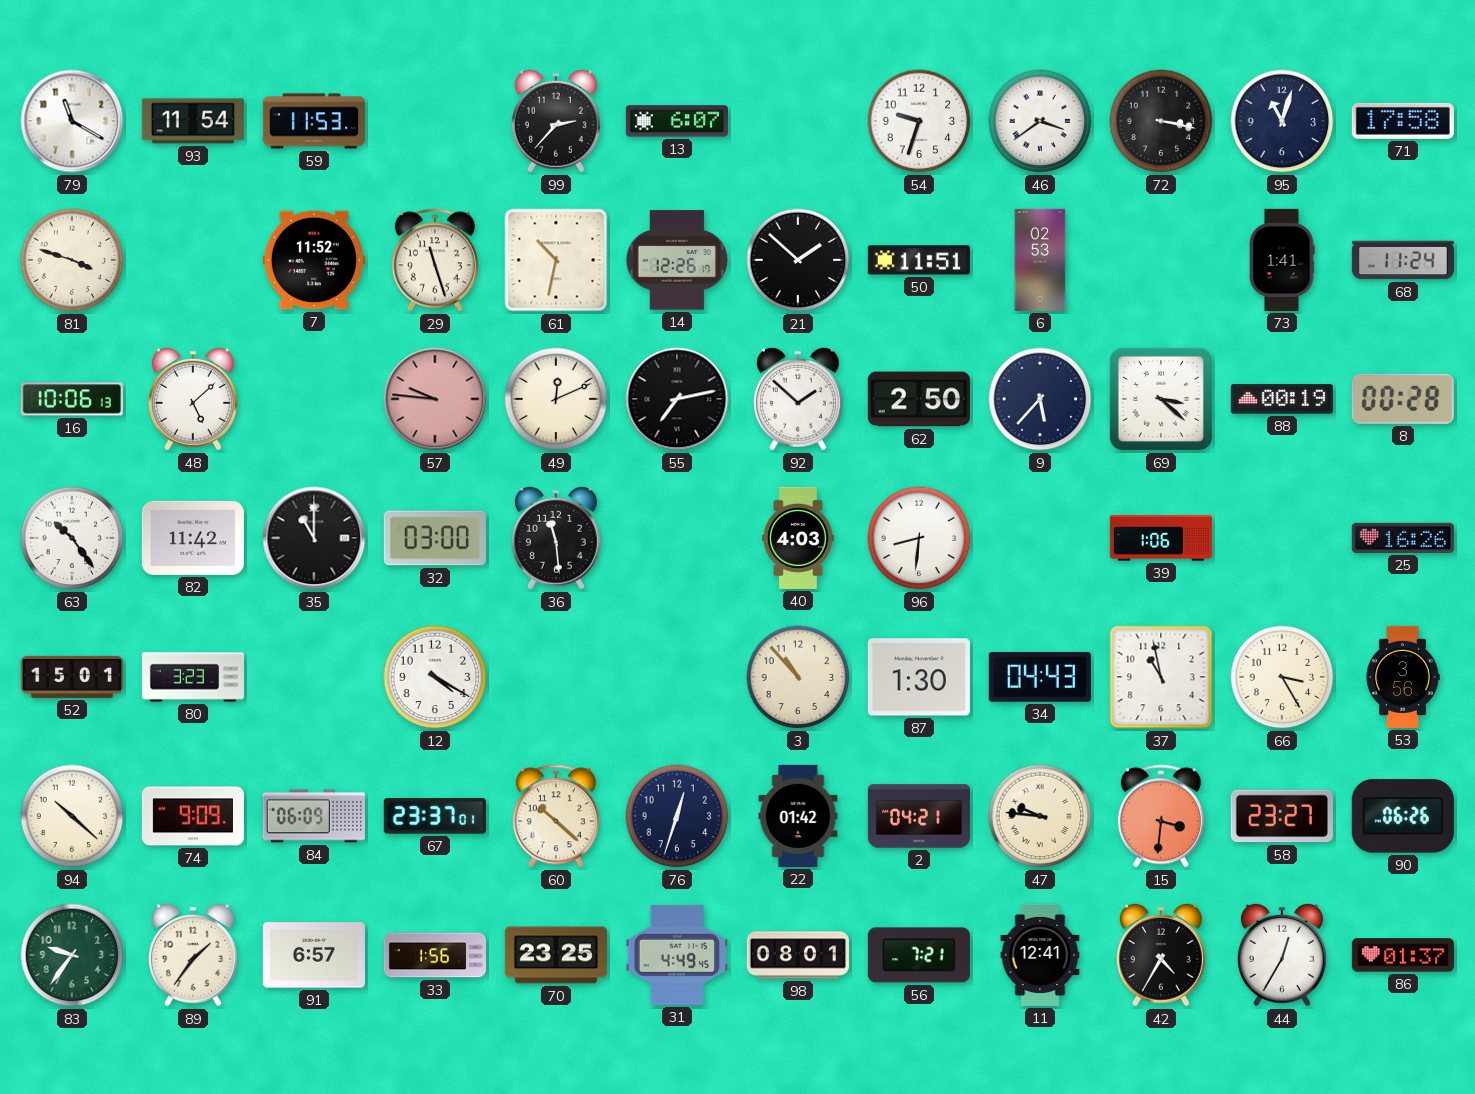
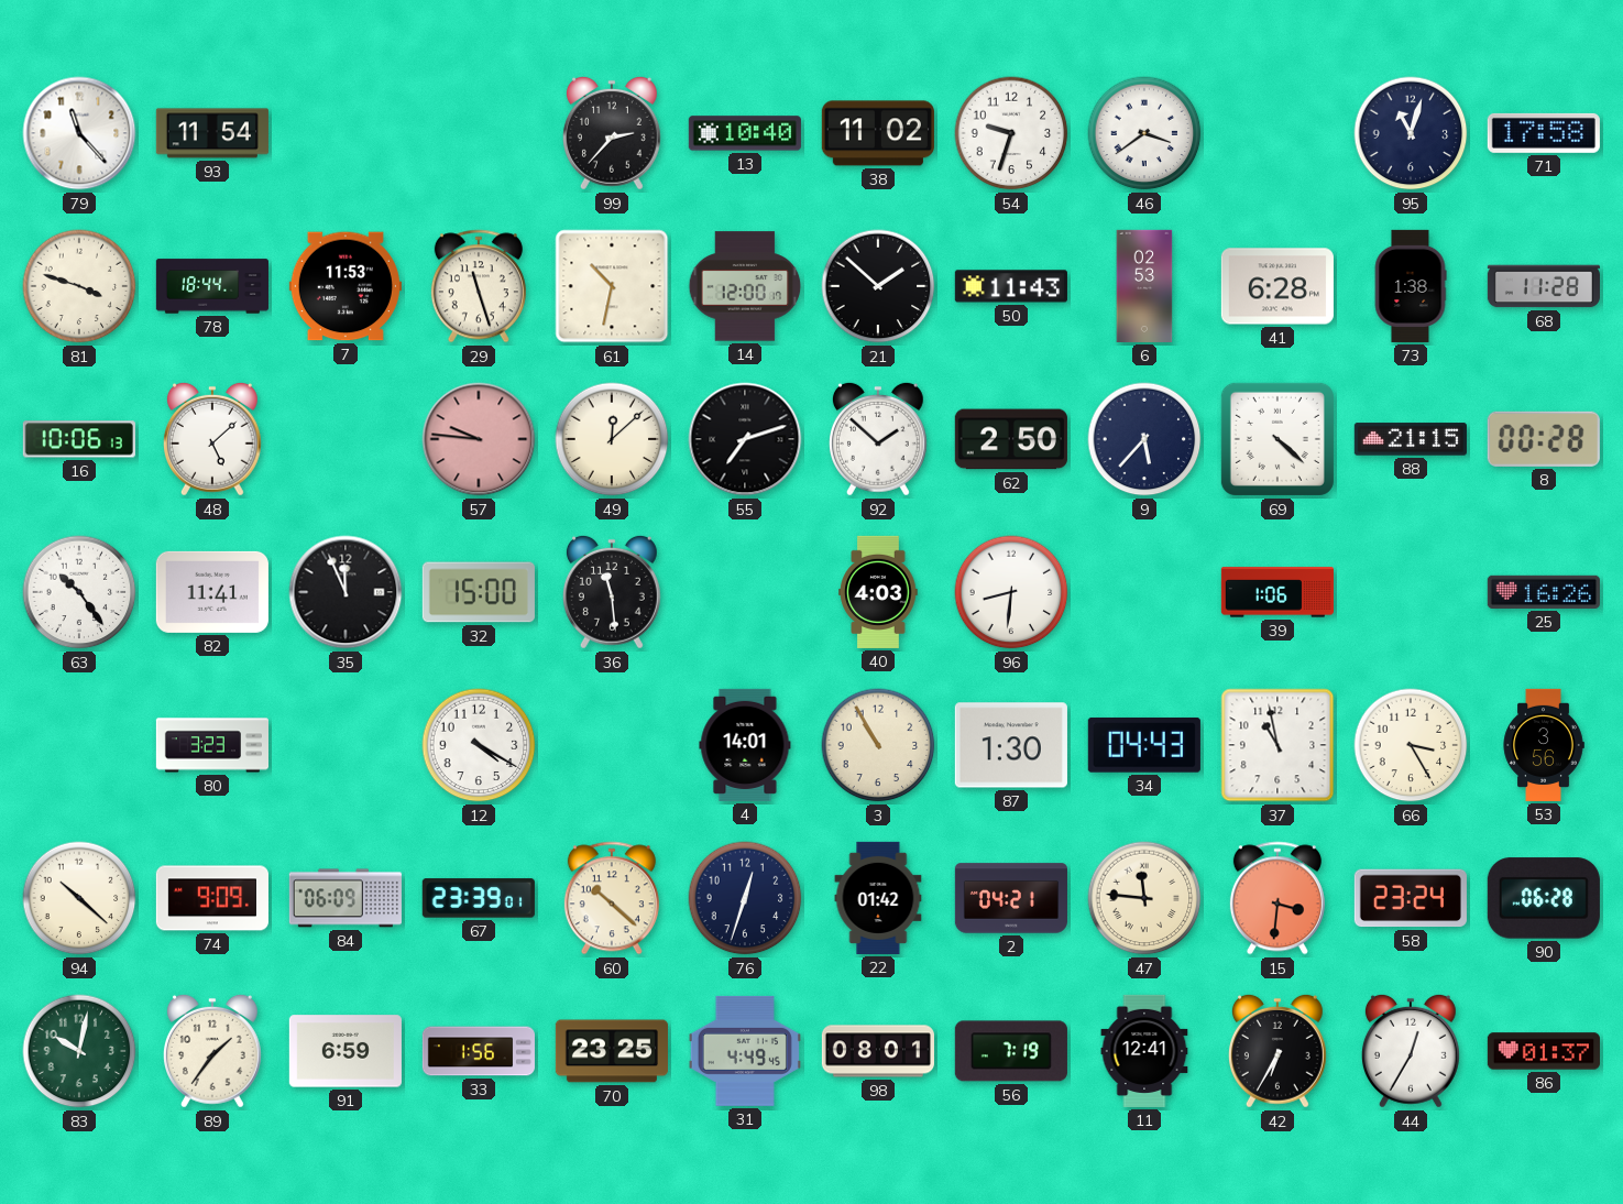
79: 11:20 -> 11:23
59: 11:53 -> none
13: 6:07 -> 10:40
38: none -> 11:02
72: 3:17 -> none
78: none -> 18:44
7: 11:52 -> 11:53
14: 12:26 -> 12:00
50: 11:51 -> 11:43
41: none -> 6:28
73: 1:41 -> 1:38
68: 11:24 -> 11:28
49: 12:11 -> 12:08
55: 7:13 -> 7:12
69: 3:22 -> 4:22
88: 00:19 -> 21:15
82: 11:42 -> 11:41
35: 11:00 -> 11:56
32: 03:00 -> 15:00
52: 15:01 -> none
4: none -> 14:01
3: 10:53 -> 10:55
67: 23:37 -> 23:39
47: 9:46 -> 11:46
58: 23:27 -> 23:24
90: 06:26 -> 06:28
83: 9:36 -> 10:02
91: 6:57 -> 6:59
56: 7:21 -> 7:19
42: 4:35 -> 6:35
